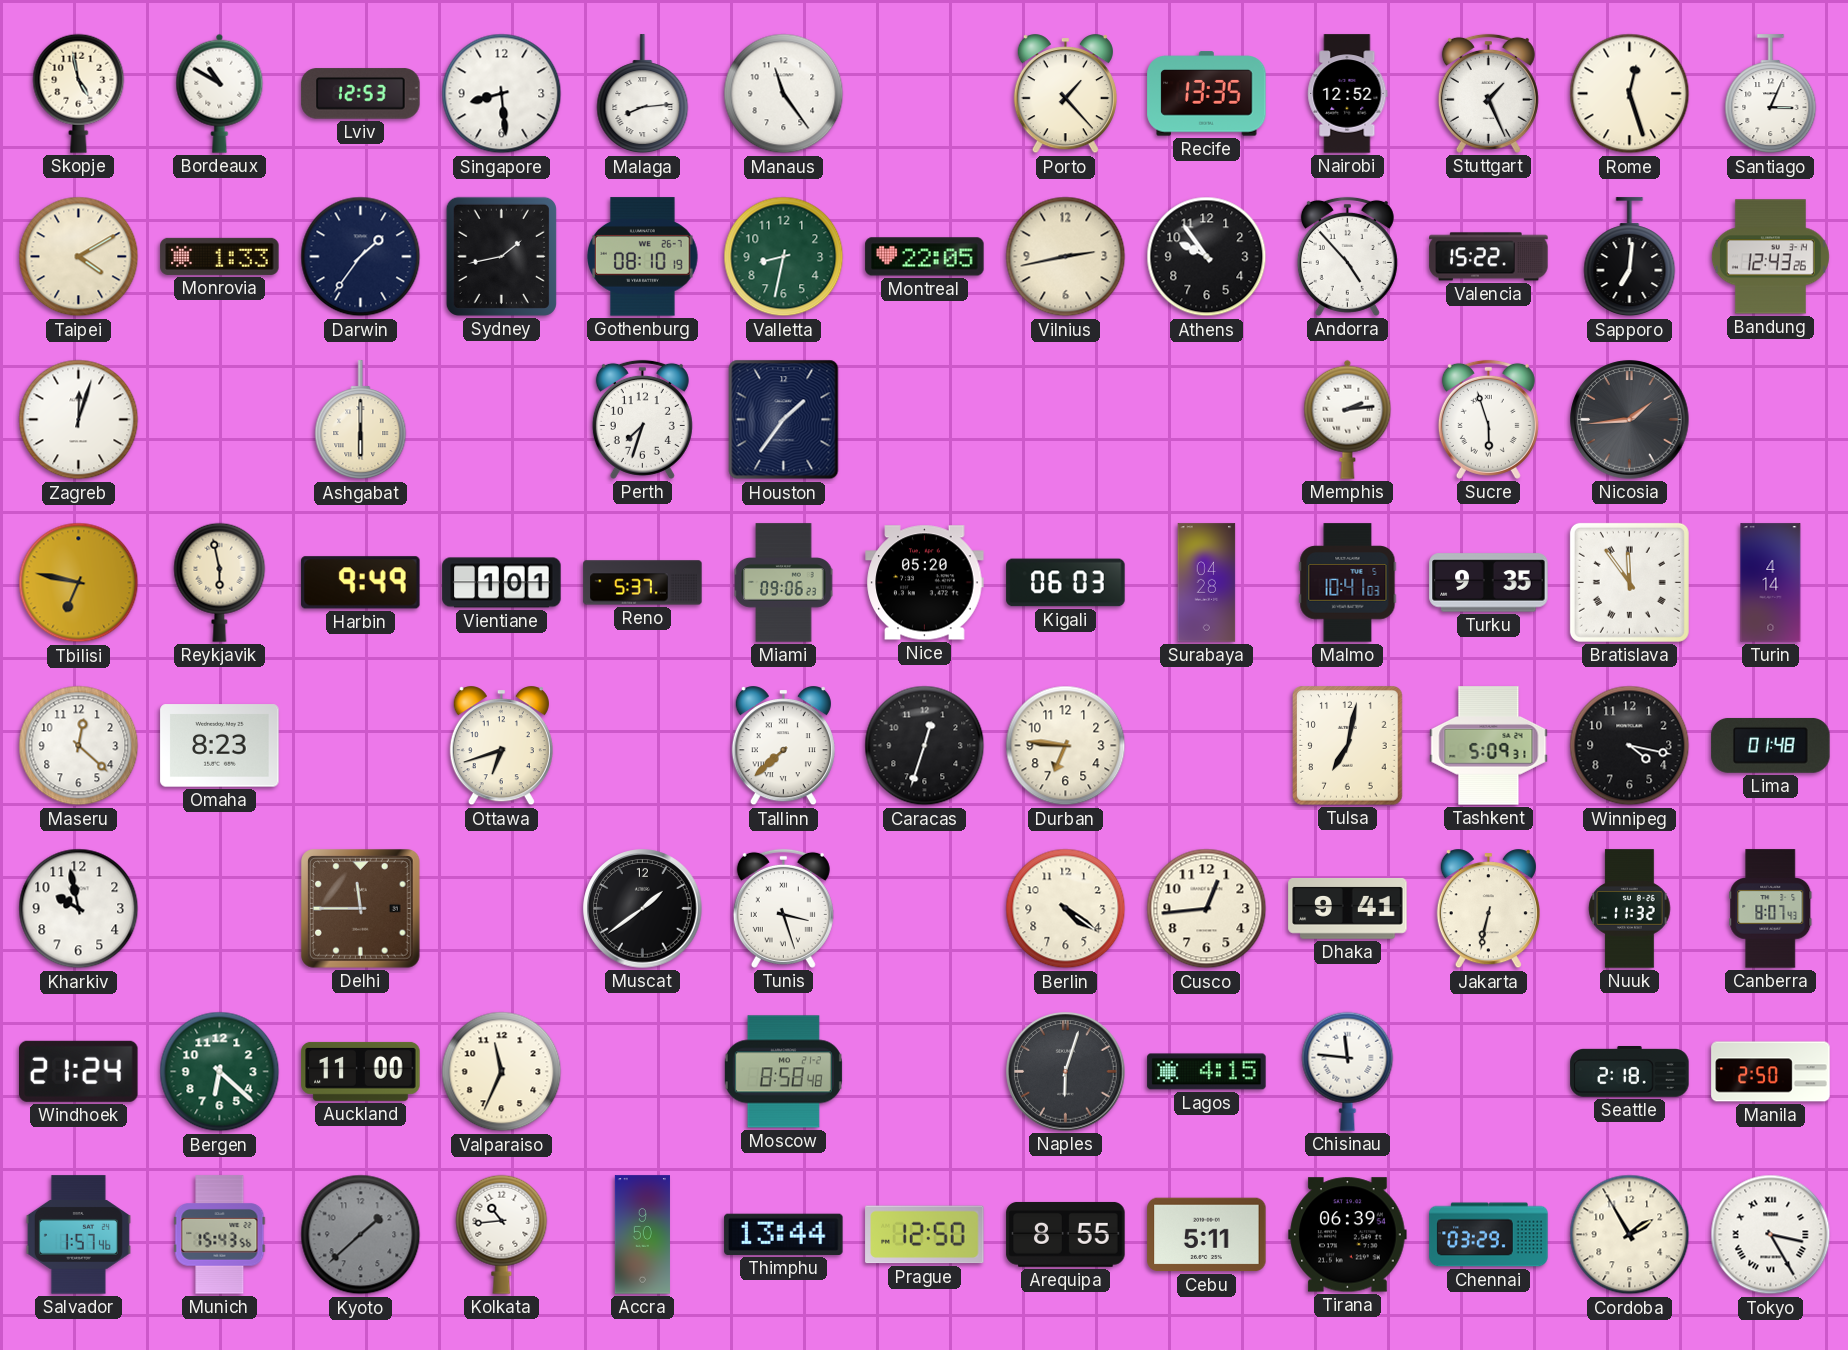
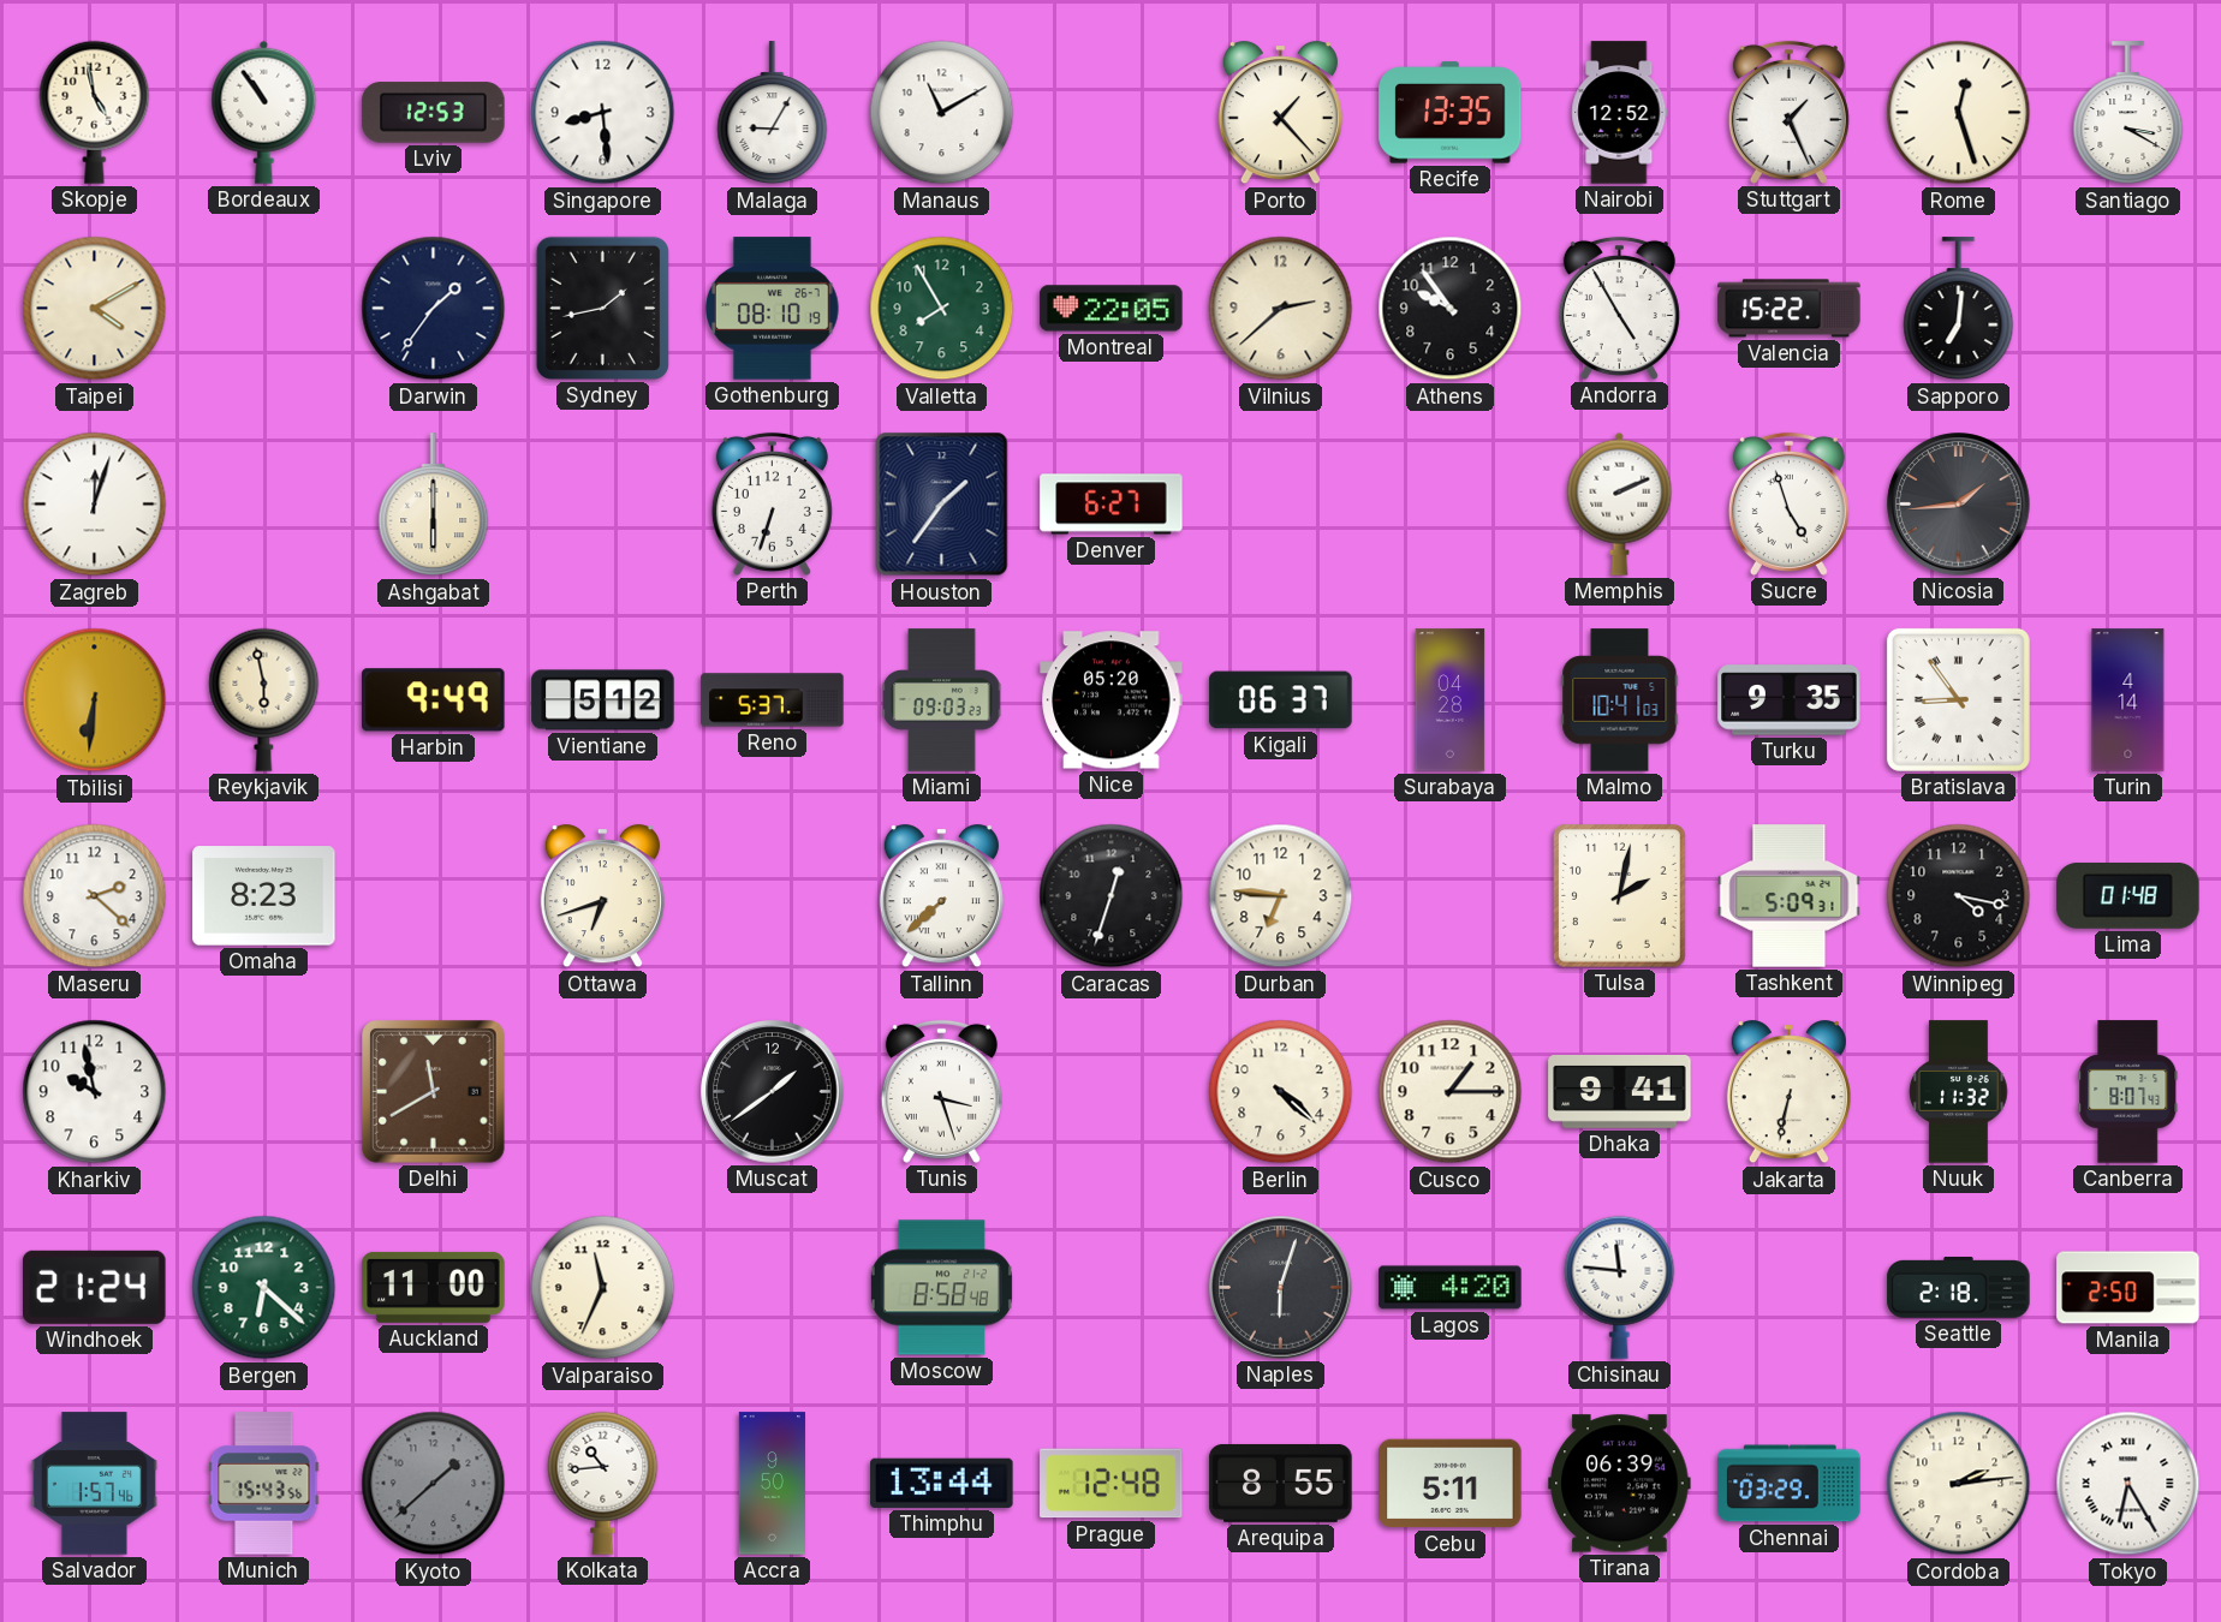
Bordeaux: 10:50 -> 10:54
Malaga: 8:14 -> 9:05
Manaus: 11:24 -> 11:10
Santiago: 3:04 -> 3:20
Monrovia: 1:33 -> none
Valletta: 8:32 -> 7:55
Vilnius: 2:43 -> 2:38
Andorra: 4:53 -> 4:55
Bandung: 12:43 -> none
Perth: 7:33 -> 6:33
Denver: none -> 6:27
Memphis: 2:14 -> 2:11
Sucre: 5:57 -> 4:57
Tbilisi: 6:47 -> 6:31
Vientiane: 1:01 -> 5:12
Miami: 09:06 -> 09:03
Kigali: 06:03 -> 06:37
Bratislava: 11:54 -> 8:54
Maseru: 12:22 -> 2:22
Tulsa: 7:02 -> 2:02
Delhi: 11:45 -> 11:40
Berlin: 4:21 -> 4:22
Cusco: 12:44 -> 1:15
Lagos: 4:15 -> 4:20
Prague: 12:50 -> 12:48
Cordoba: 1:55 -> 2:14
Tokyo: 3:25 -> 6:25
